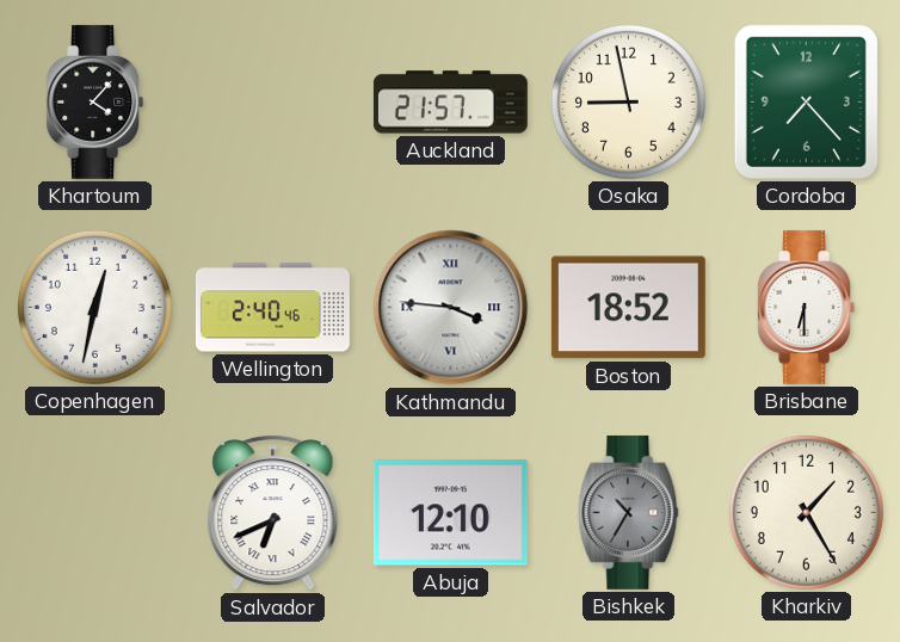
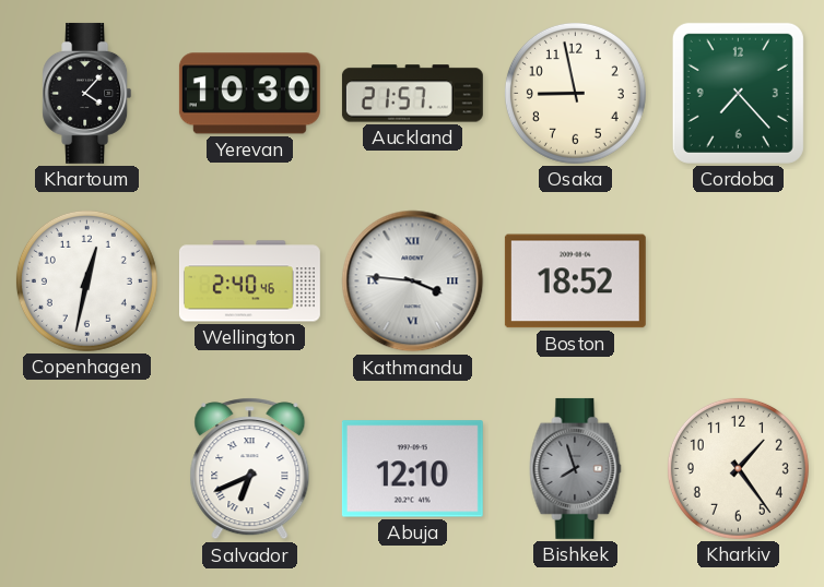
Yerevan: none -> 10:30
Brisbane: 6:30 -> none
Bishkek: 10:35 -> 7:57
Kharkiv: 1:25 -> 1:24
